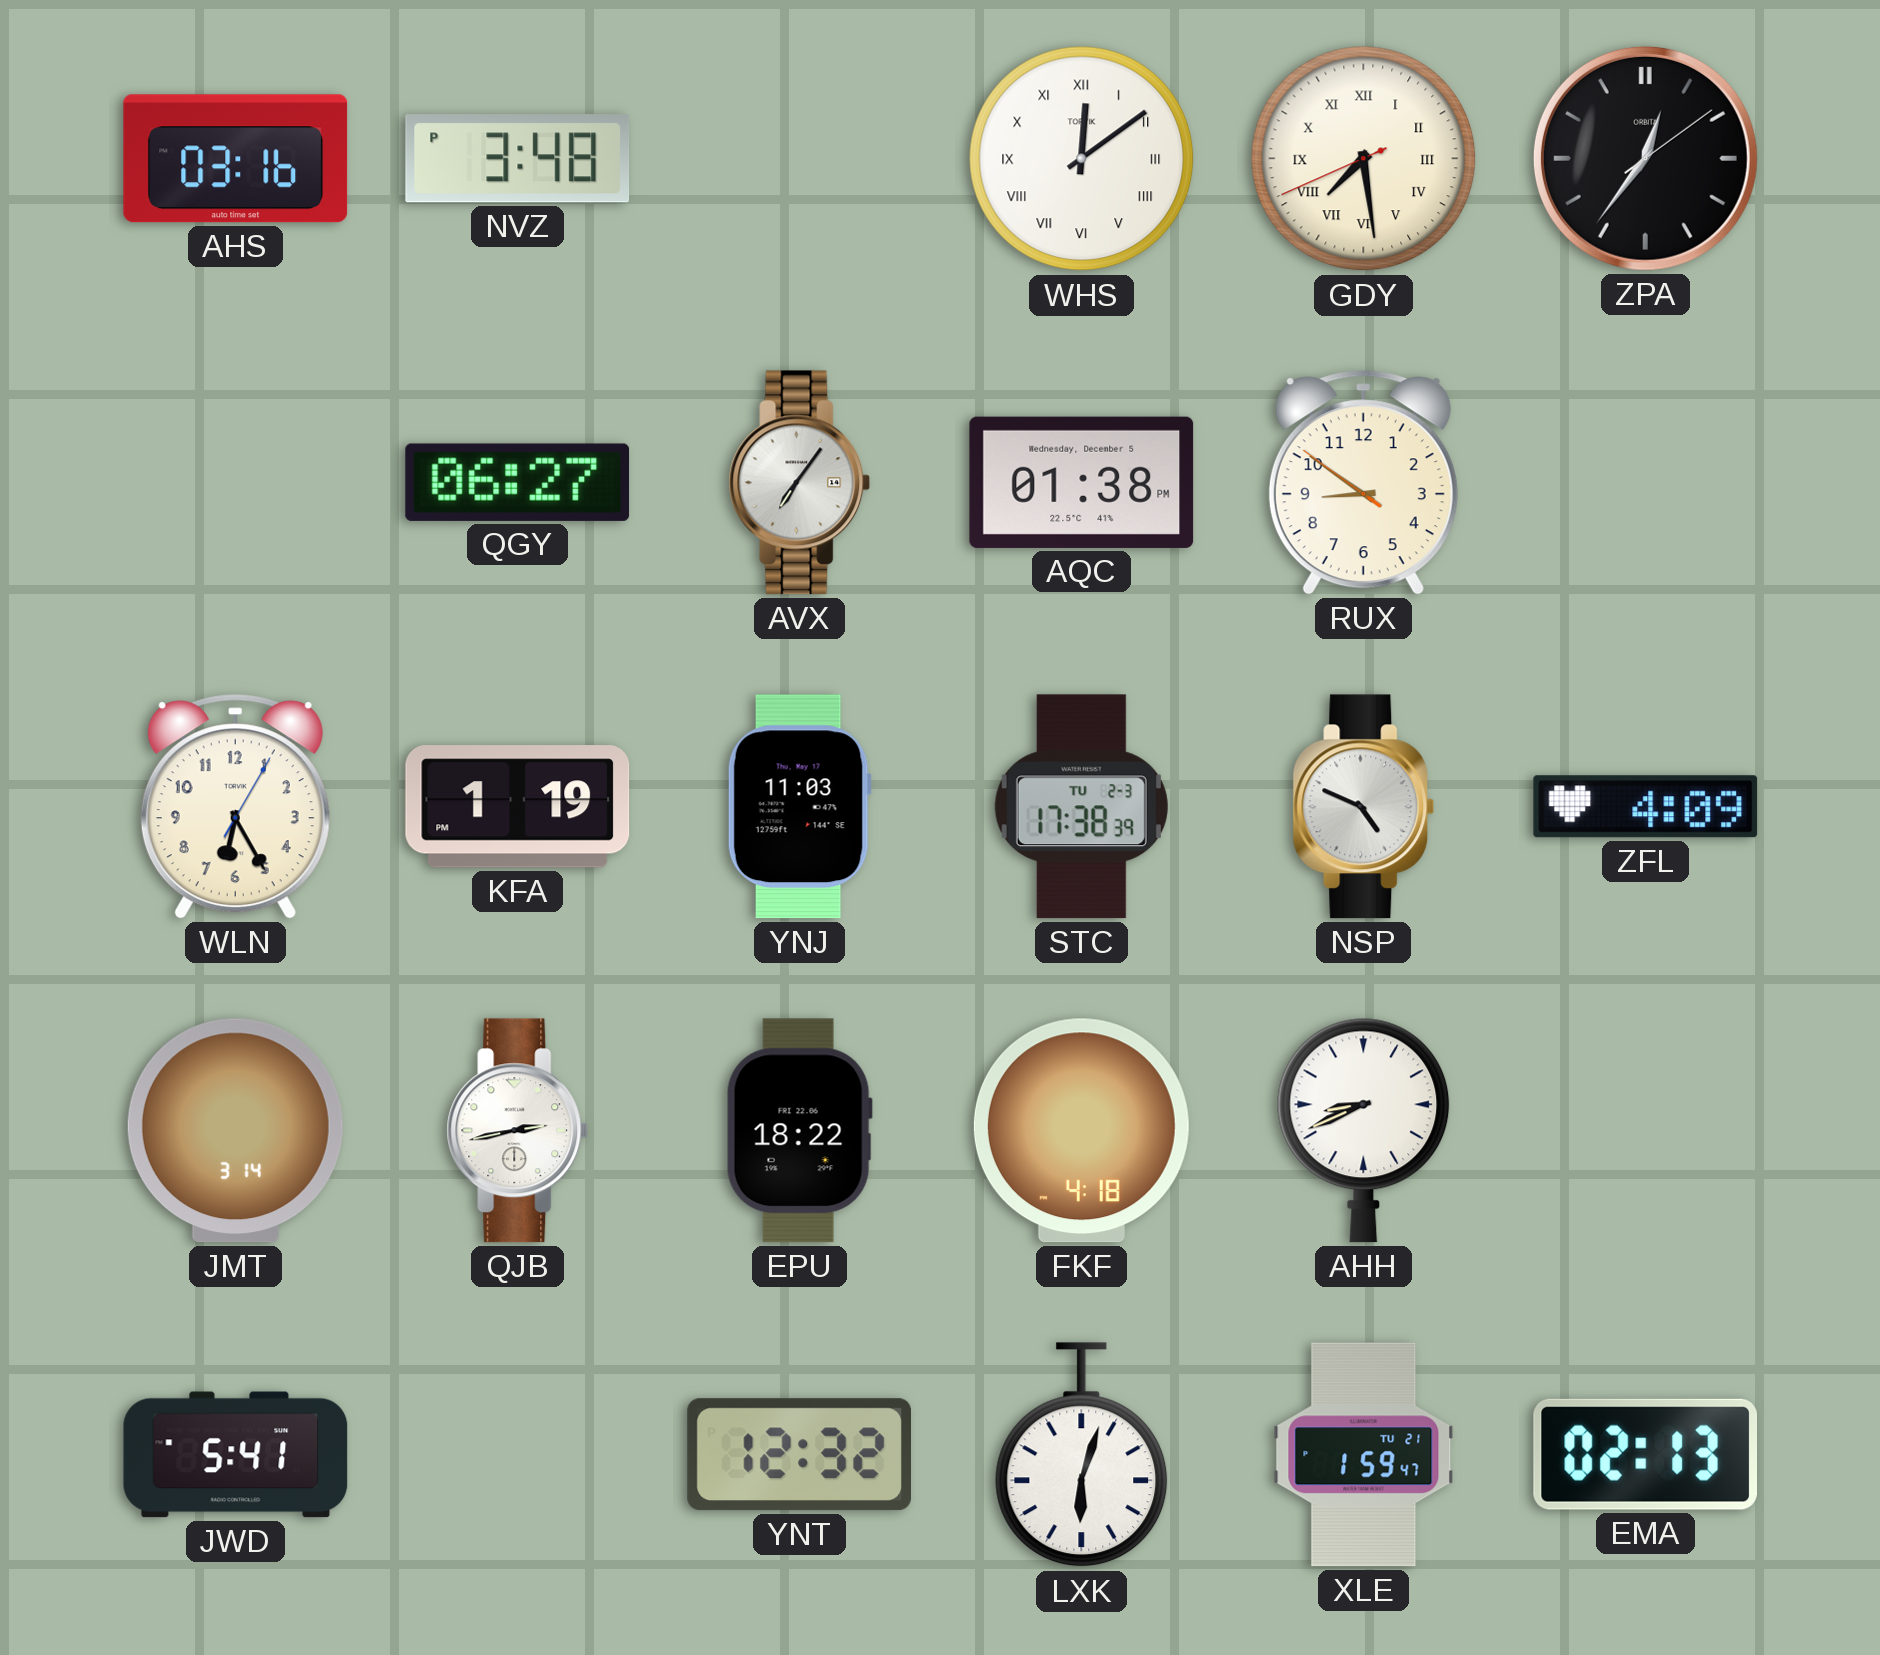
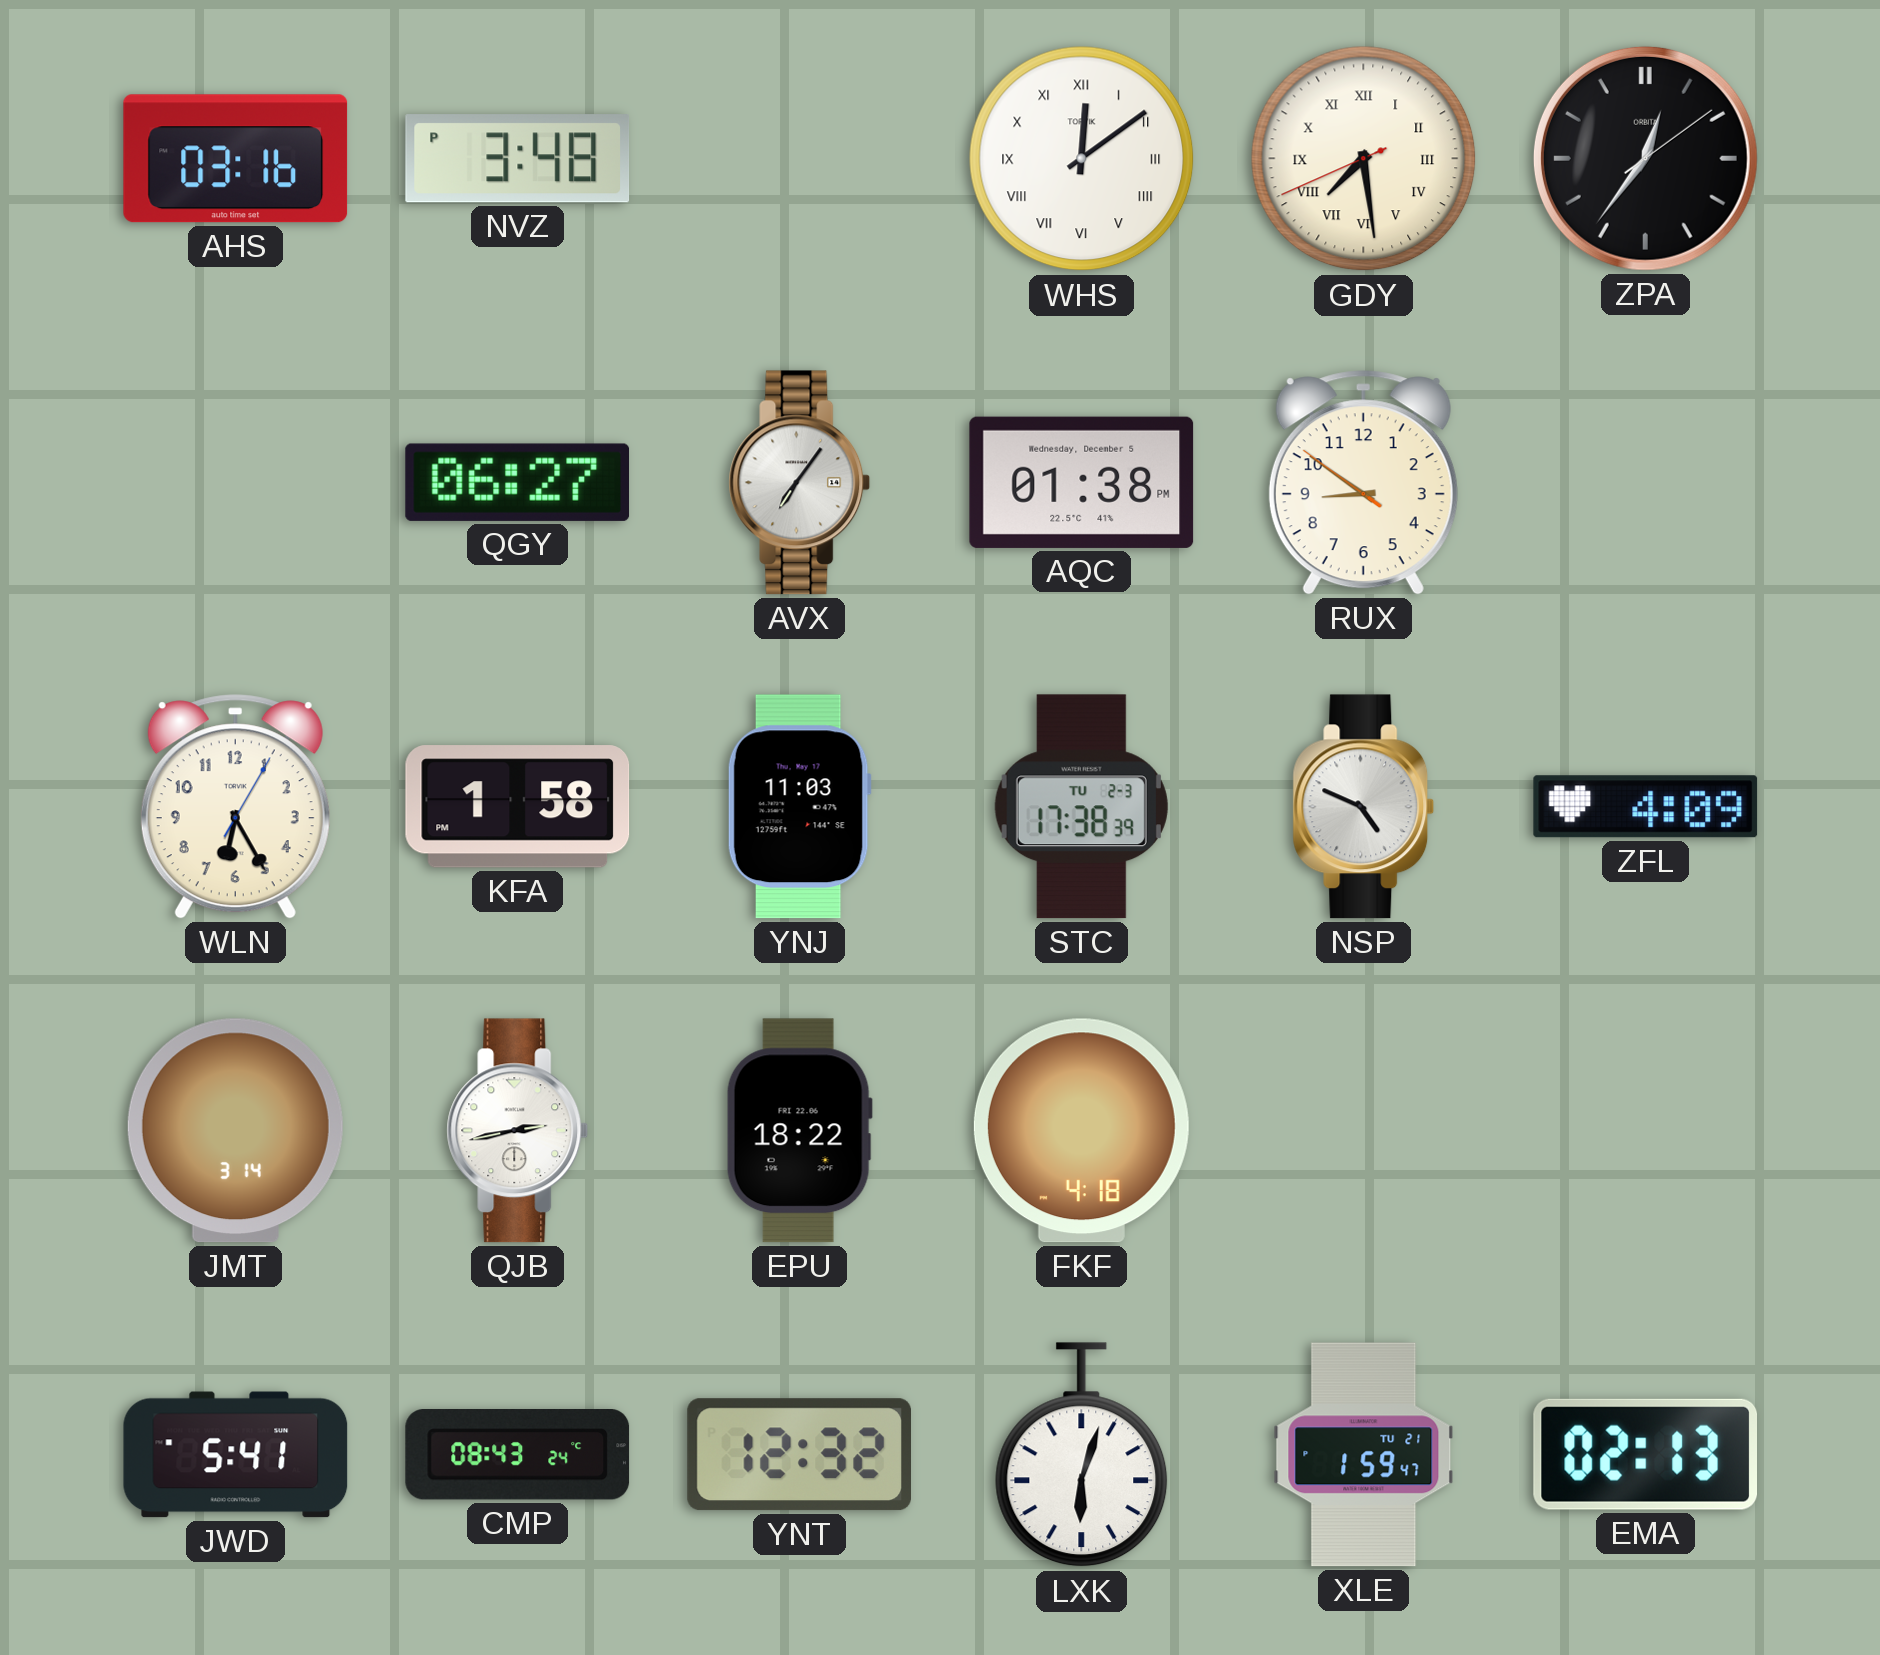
KFA: 1:19 -> 1:58
AHH: 8:41 -> none
CMP: none -> 08:43
